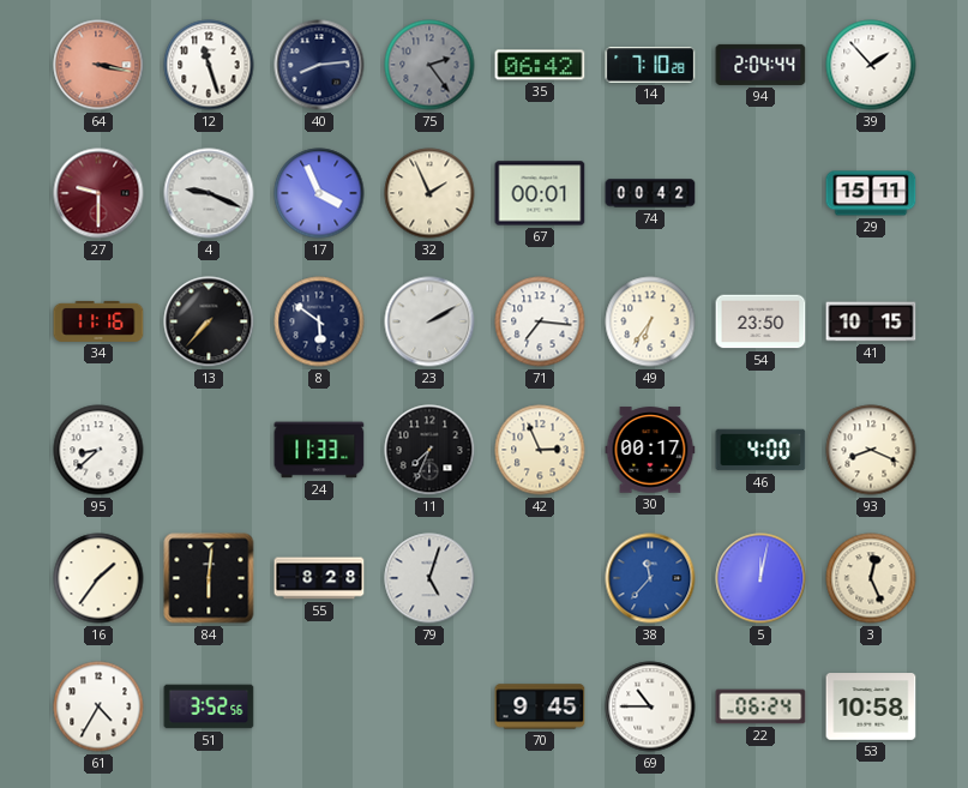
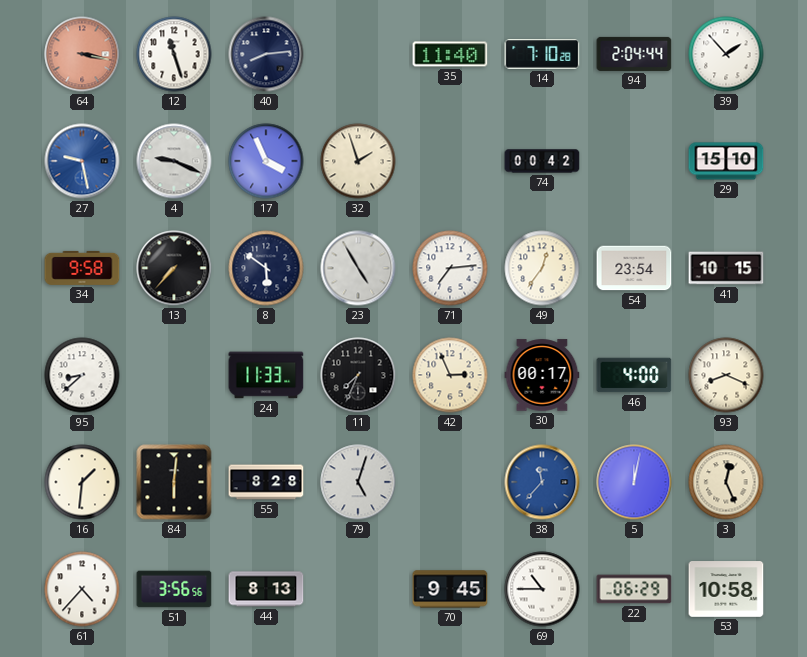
75: 2:24 -> none
35: 06:42 -> 11:40
27: 9:30 -> 9:28
27 dial: burgundy -> blue
32: 1:56 -> 1:57
67: 00:01 -> none
29: 15:11 -> 15:10
34: 11:16 -> 9:58
23: 2:10 -> 4:55
71: 7:16 -> 7:14
49: 6:36 -> 12:36
54: 23:50 -> 23:54
16: 1:36 -> 1:31
61: 4:35 -> 4:37
51: 3:52 -> 3:56
44: none -> 8:13
22: 06:24 -> 06:29
